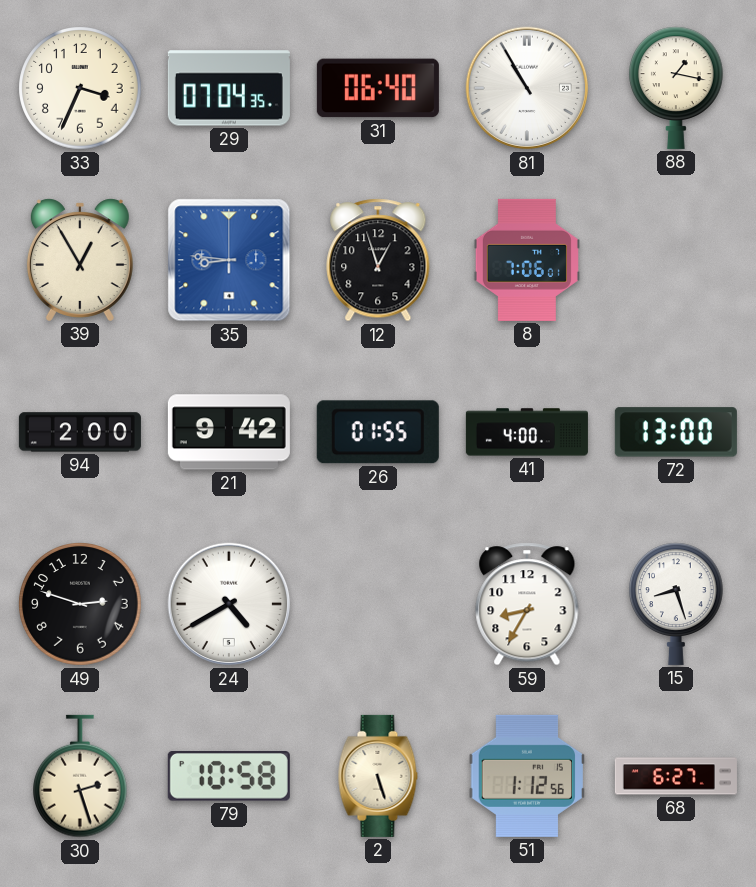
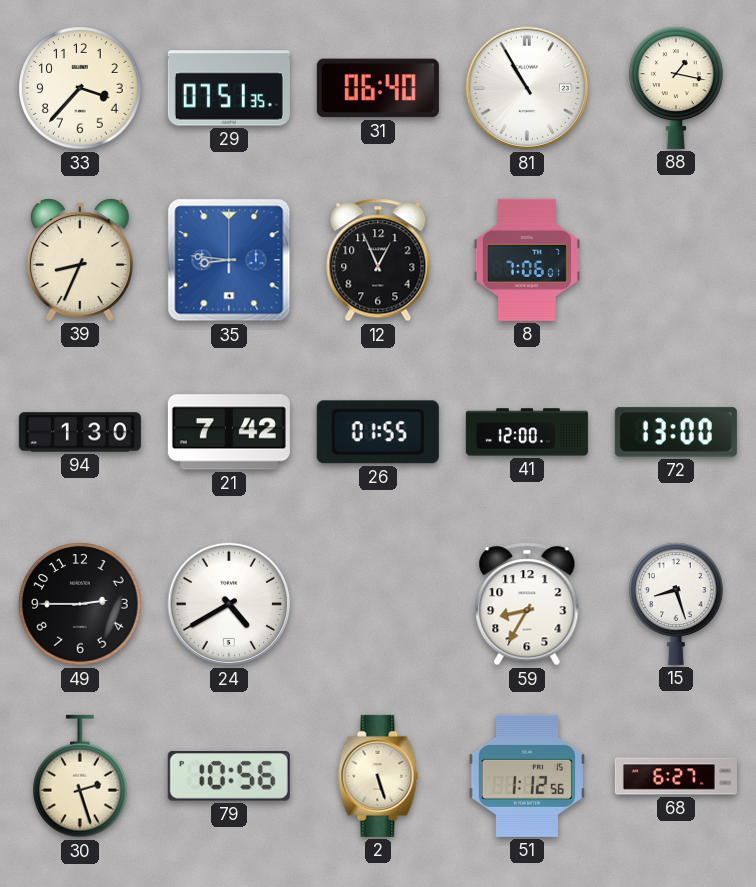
33: 3:34 -> 3:37
29: 07:04 -> 07:51
39: 12:55 -> 8:34
12: 12:57 -> 12:56
94: 2:00 -> 1:30
21: 9:42 -> 7:42
41: 4:00 -> 12:00
49: 2:48 -> 2:45
79: 10:58 -> 10:56
